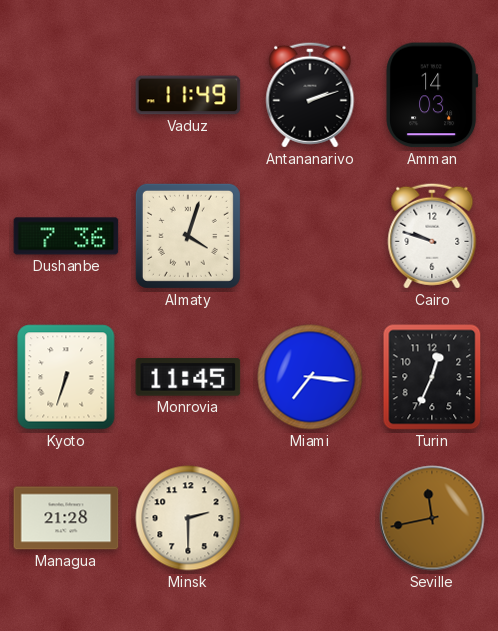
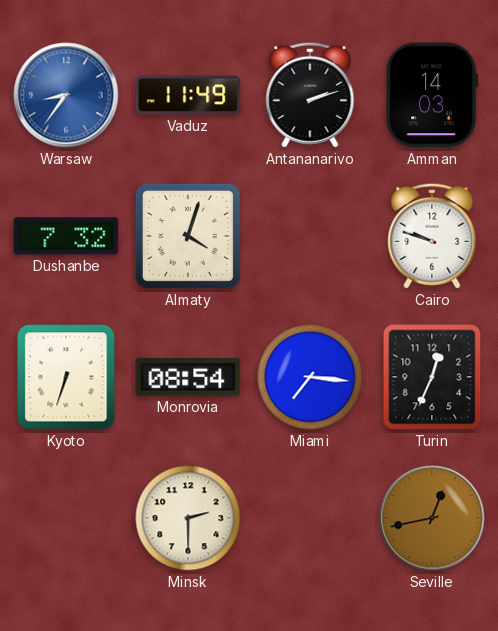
Warsaw: none -> 8:36
Dushanbe: 7:36 -> 7:32
Monrovia: 11:45 -> 08:54
Managua: 21:28 -> none
Seville: 11:43 -> 12:43
